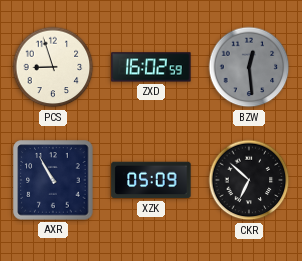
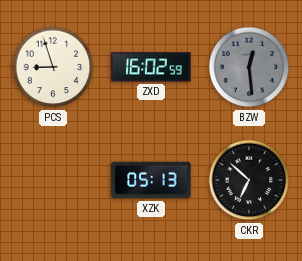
AXR: 10:55 -> none
XZK: 05:09 -> 05:13
